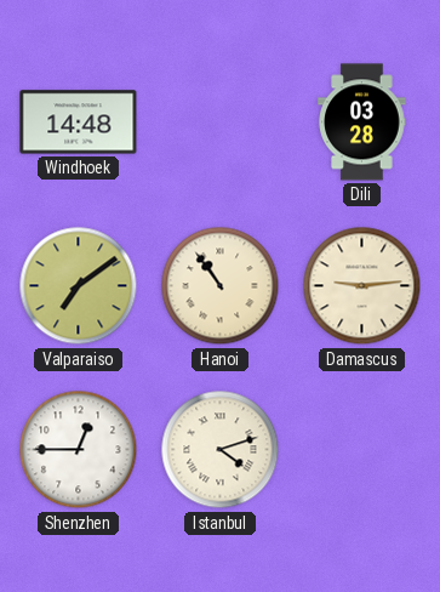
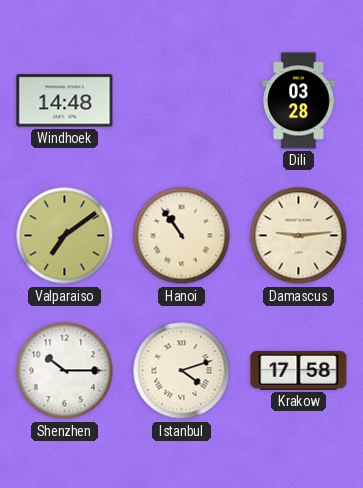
Shenzhen: 12:45 -> 10:15
Krakow: none -> 17:58
